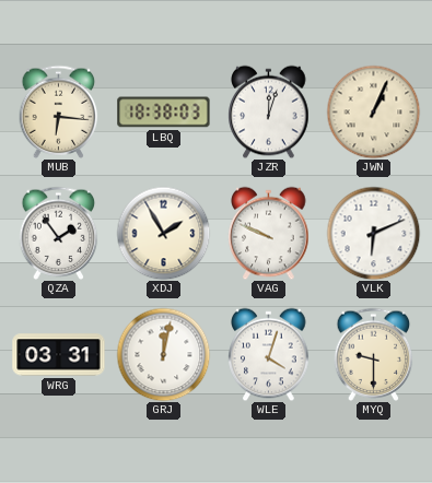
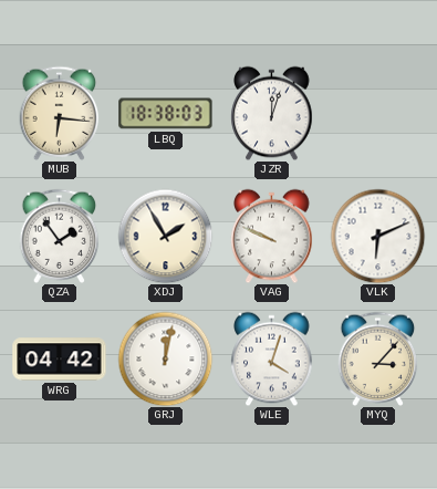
JWN: 1:04 -> none
WRG: 03:31 -> 04:42
MYQ: 9:30 -> 3:07
